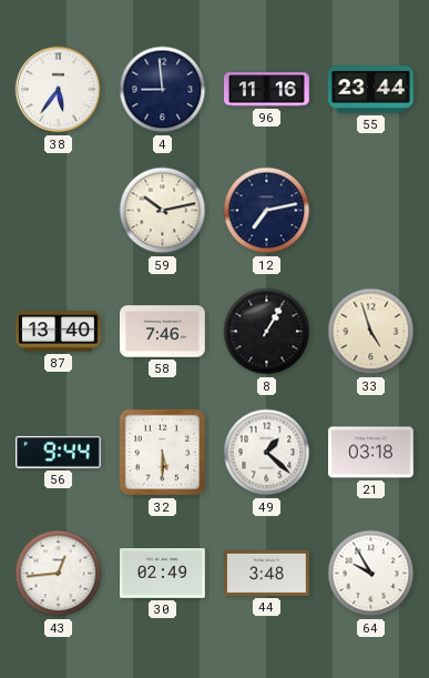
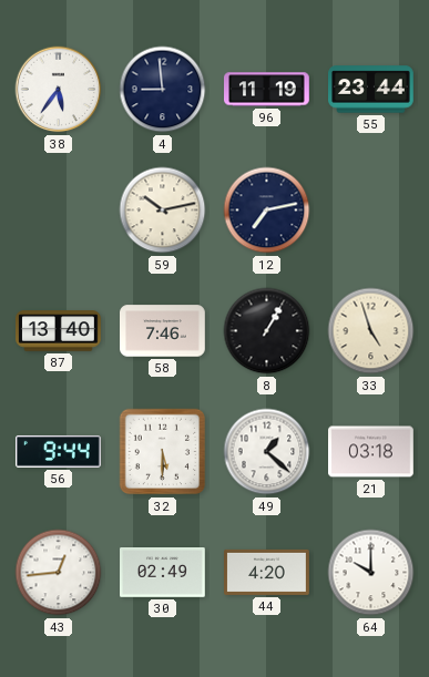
96: 11:16 -> 11:19
44: 3:48 -> 4:20
64: 9:55 -> 10:00
